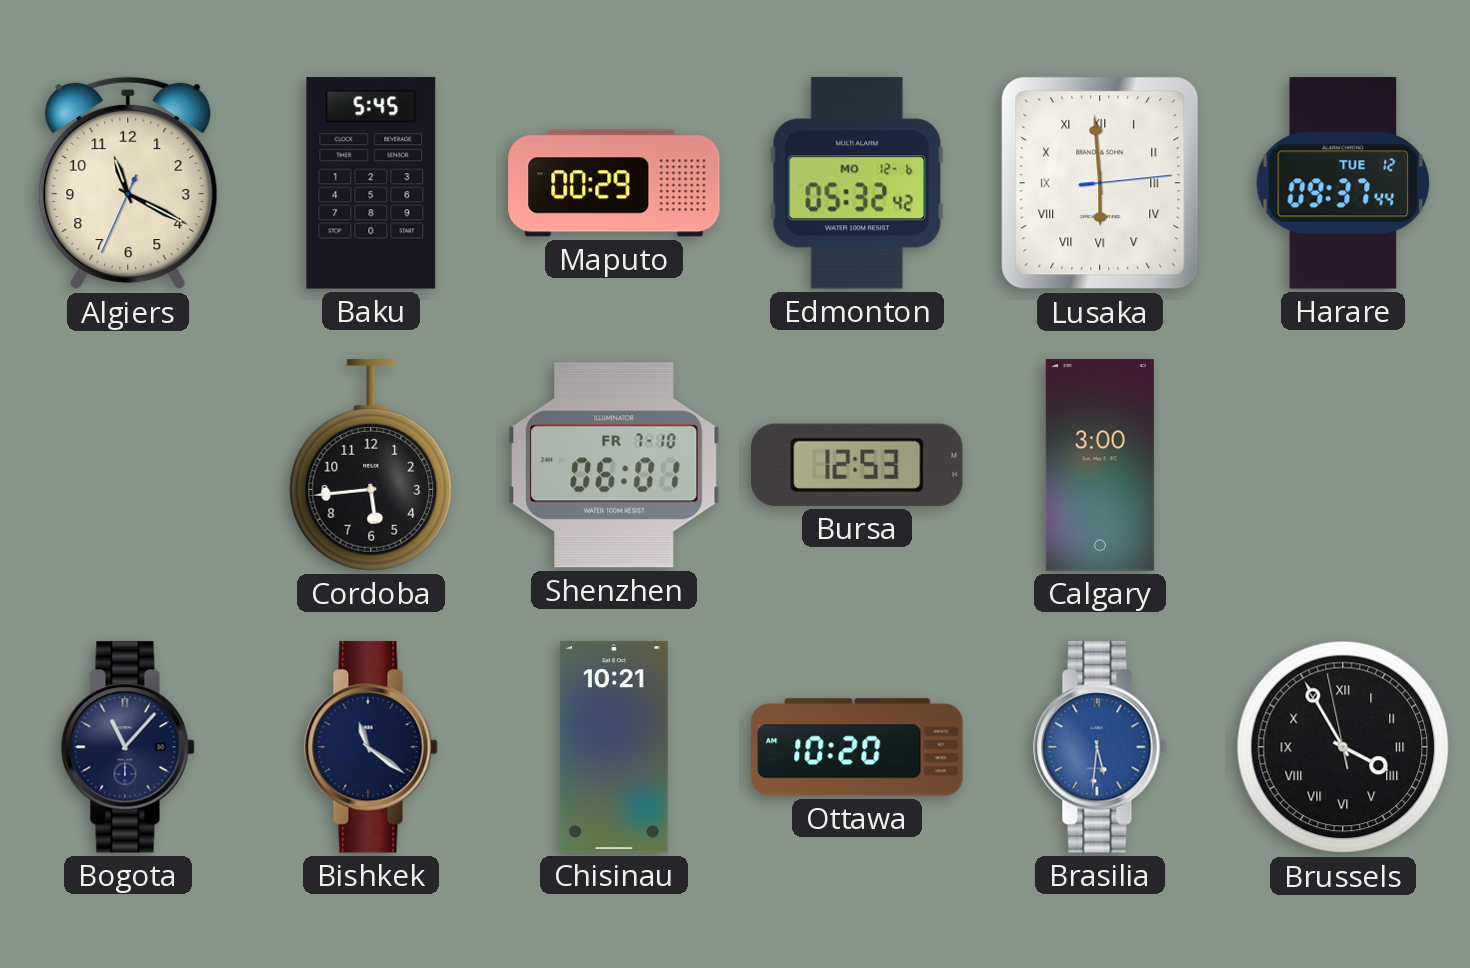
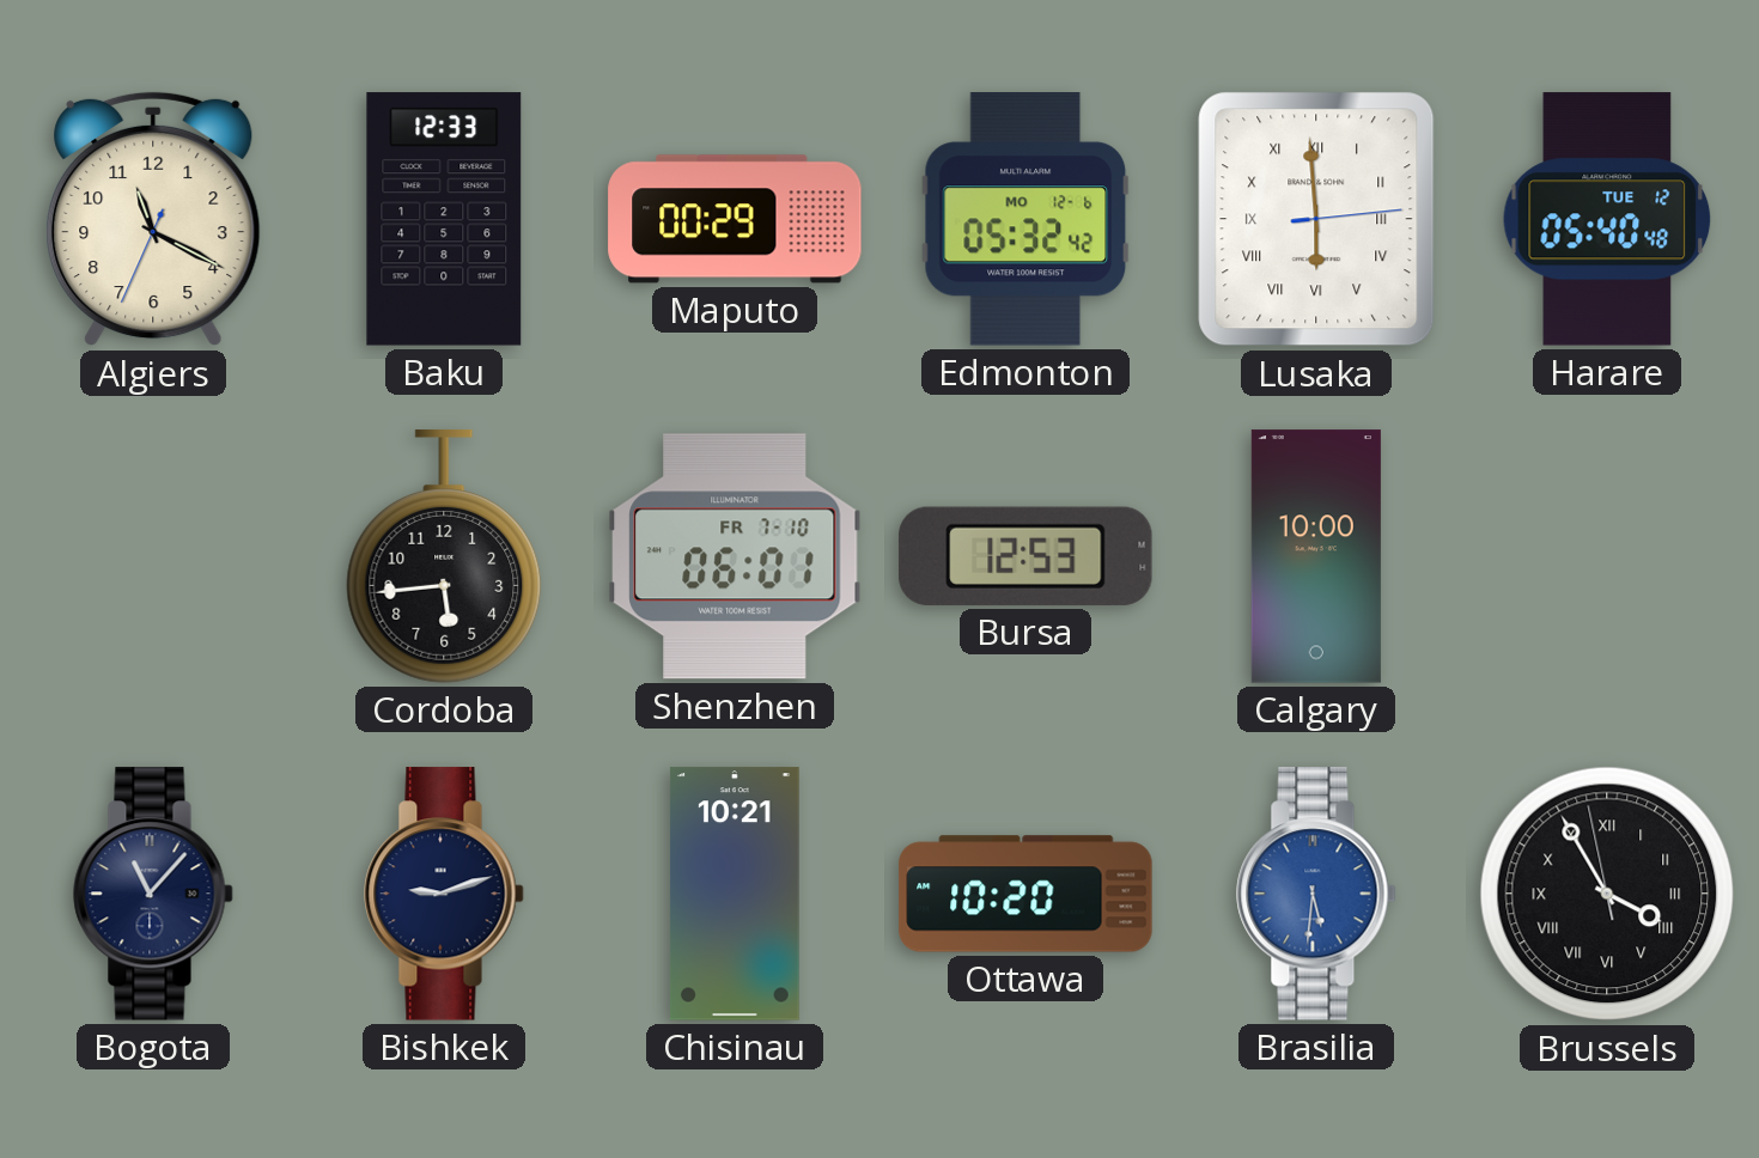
Baku: 5:45 -> 12:33
Harare: 09:37 -> 05:40
Calgary: 3:00 -> 10:00
Bishkek: 11:21 -> 9:12
